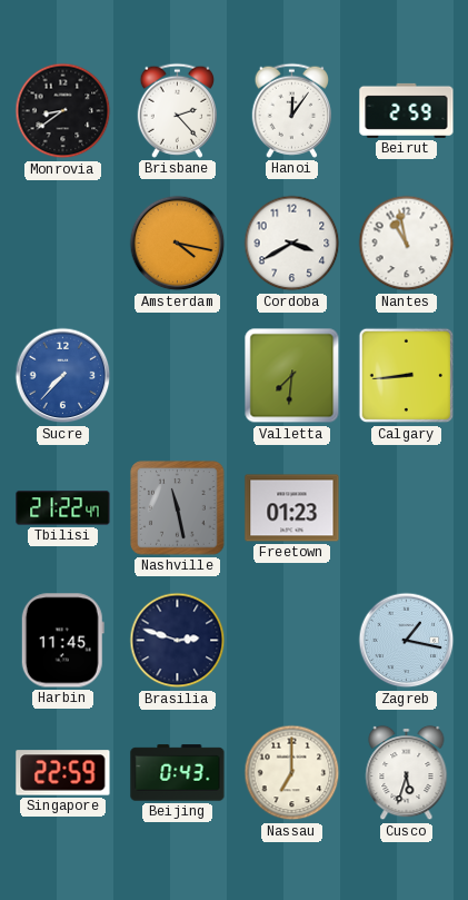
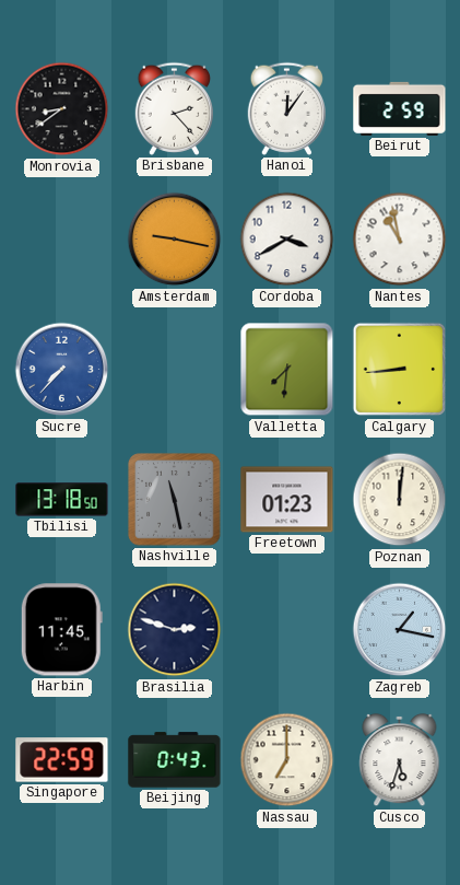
Amsterdam: 4:17 -> 9:17
Tbilisi: 21:22 -> 13:18
Poznan: none -> 12:01
